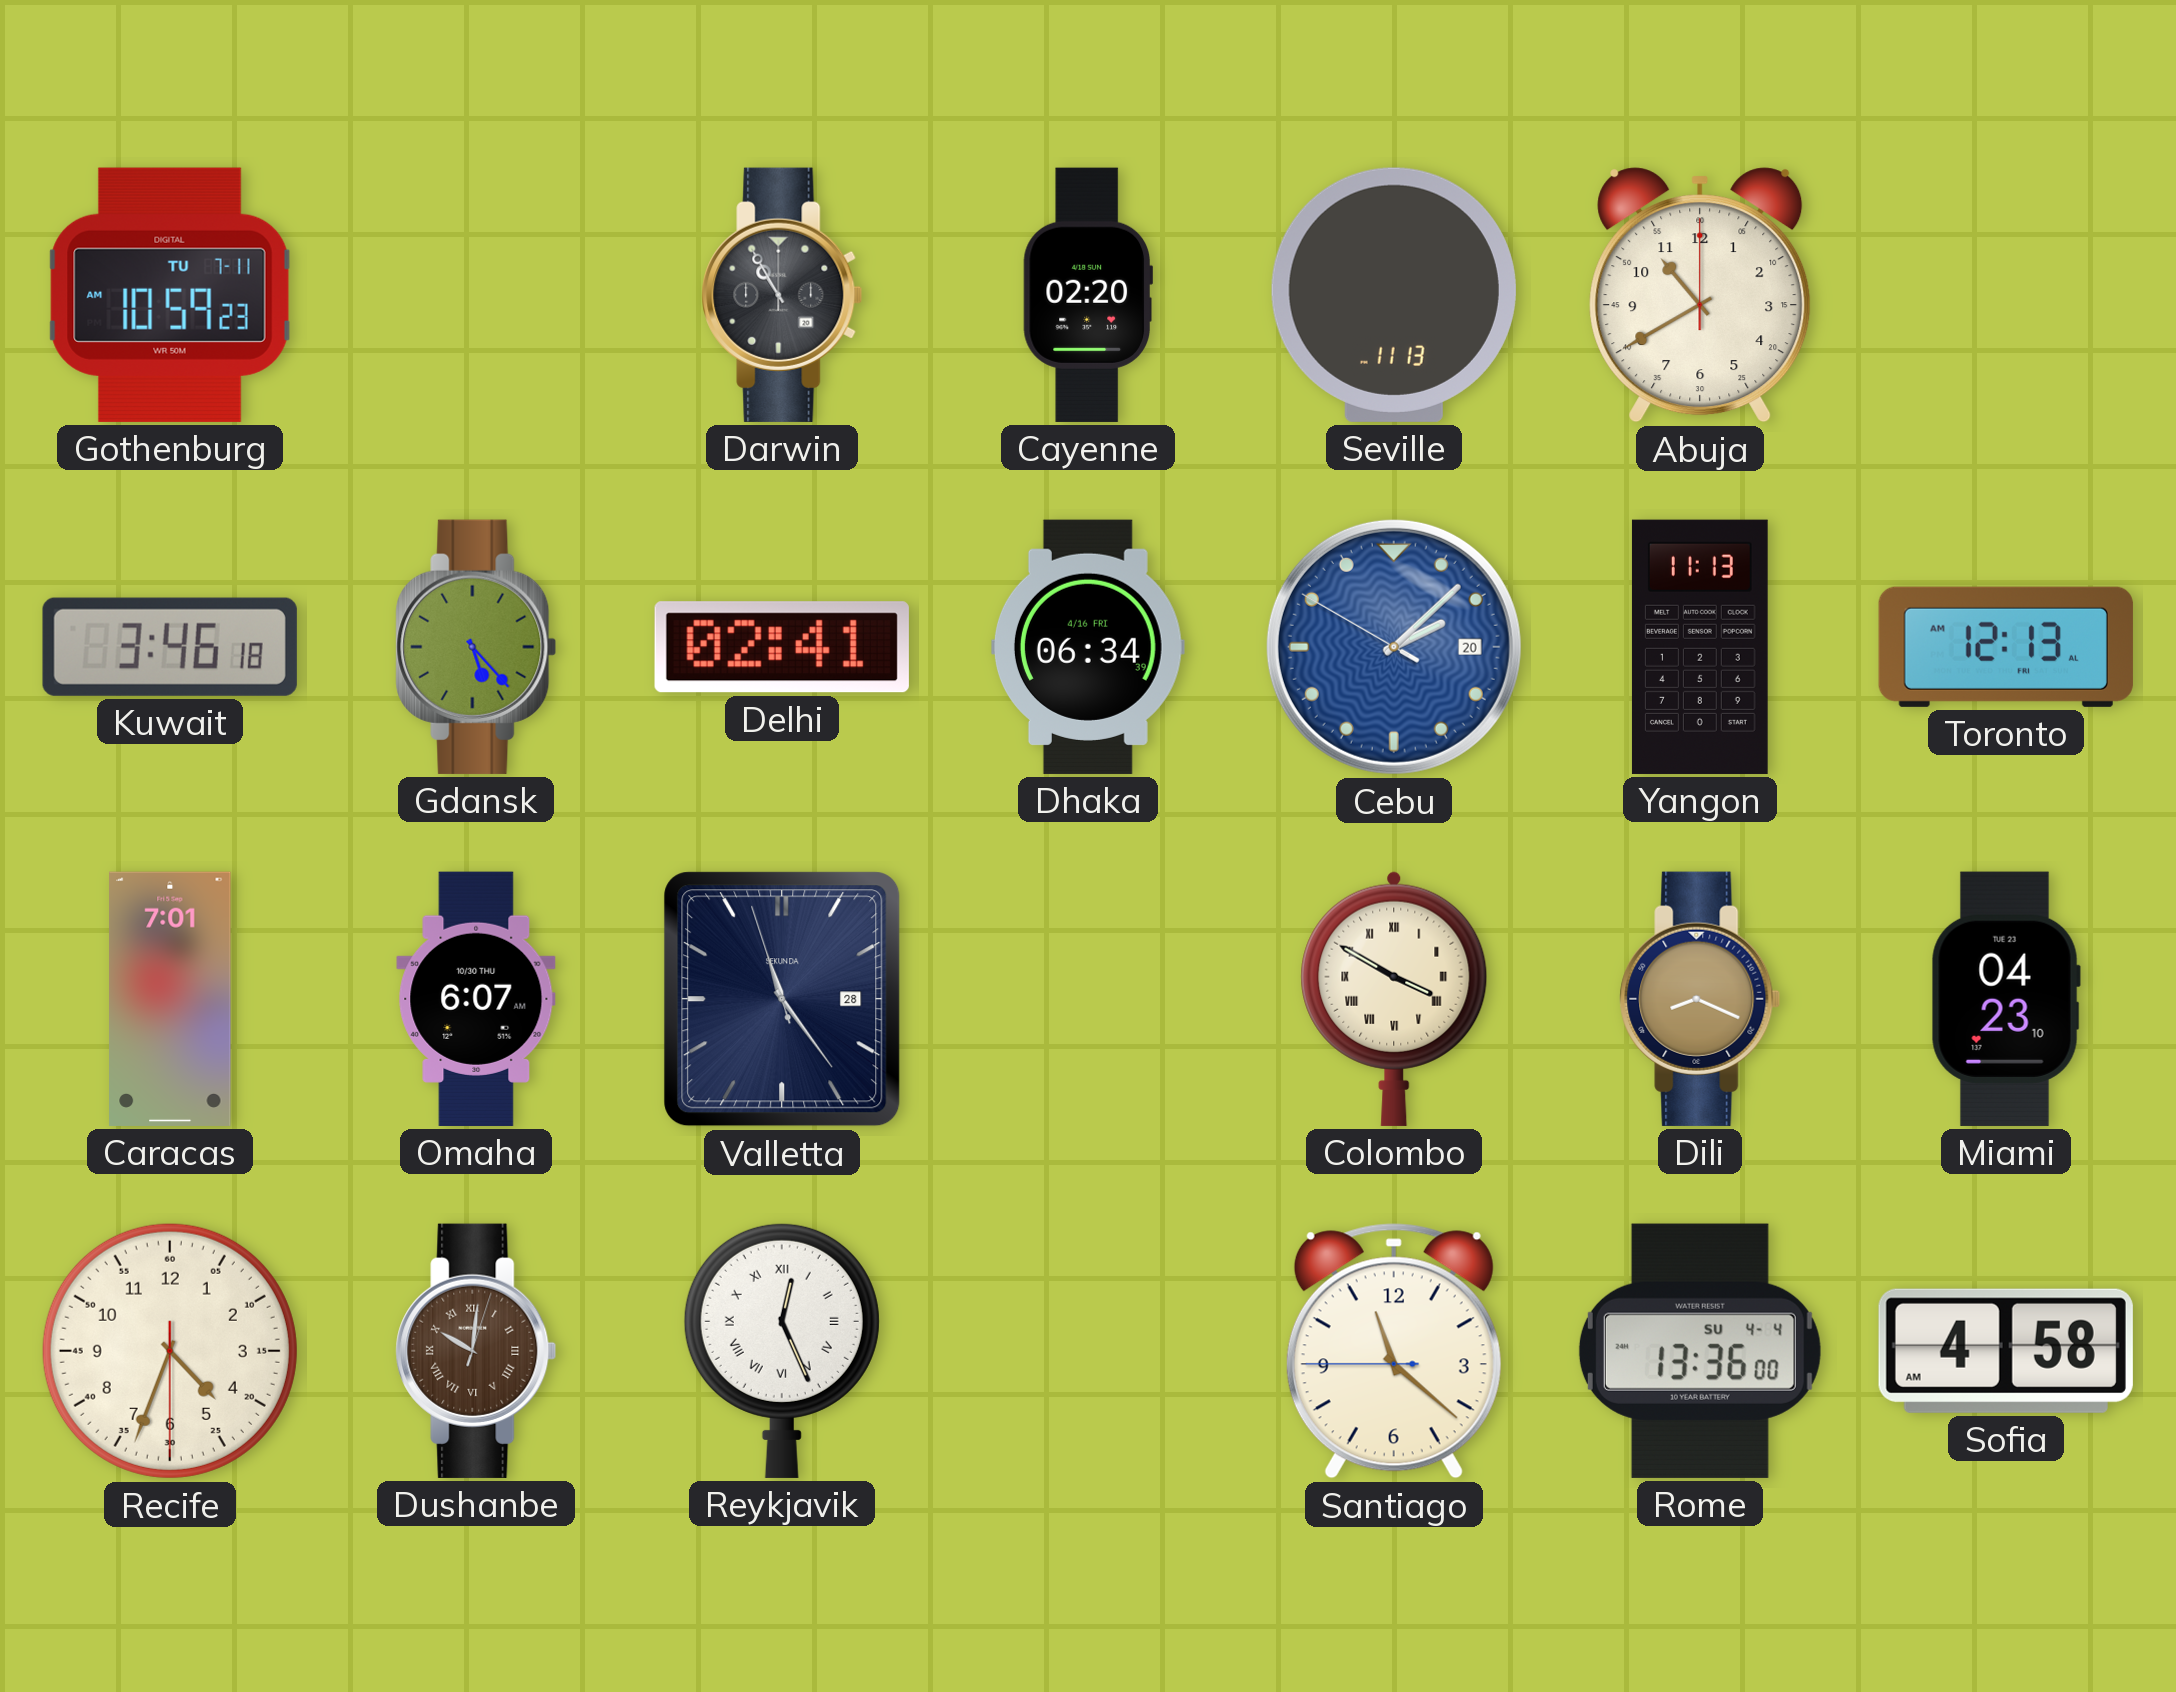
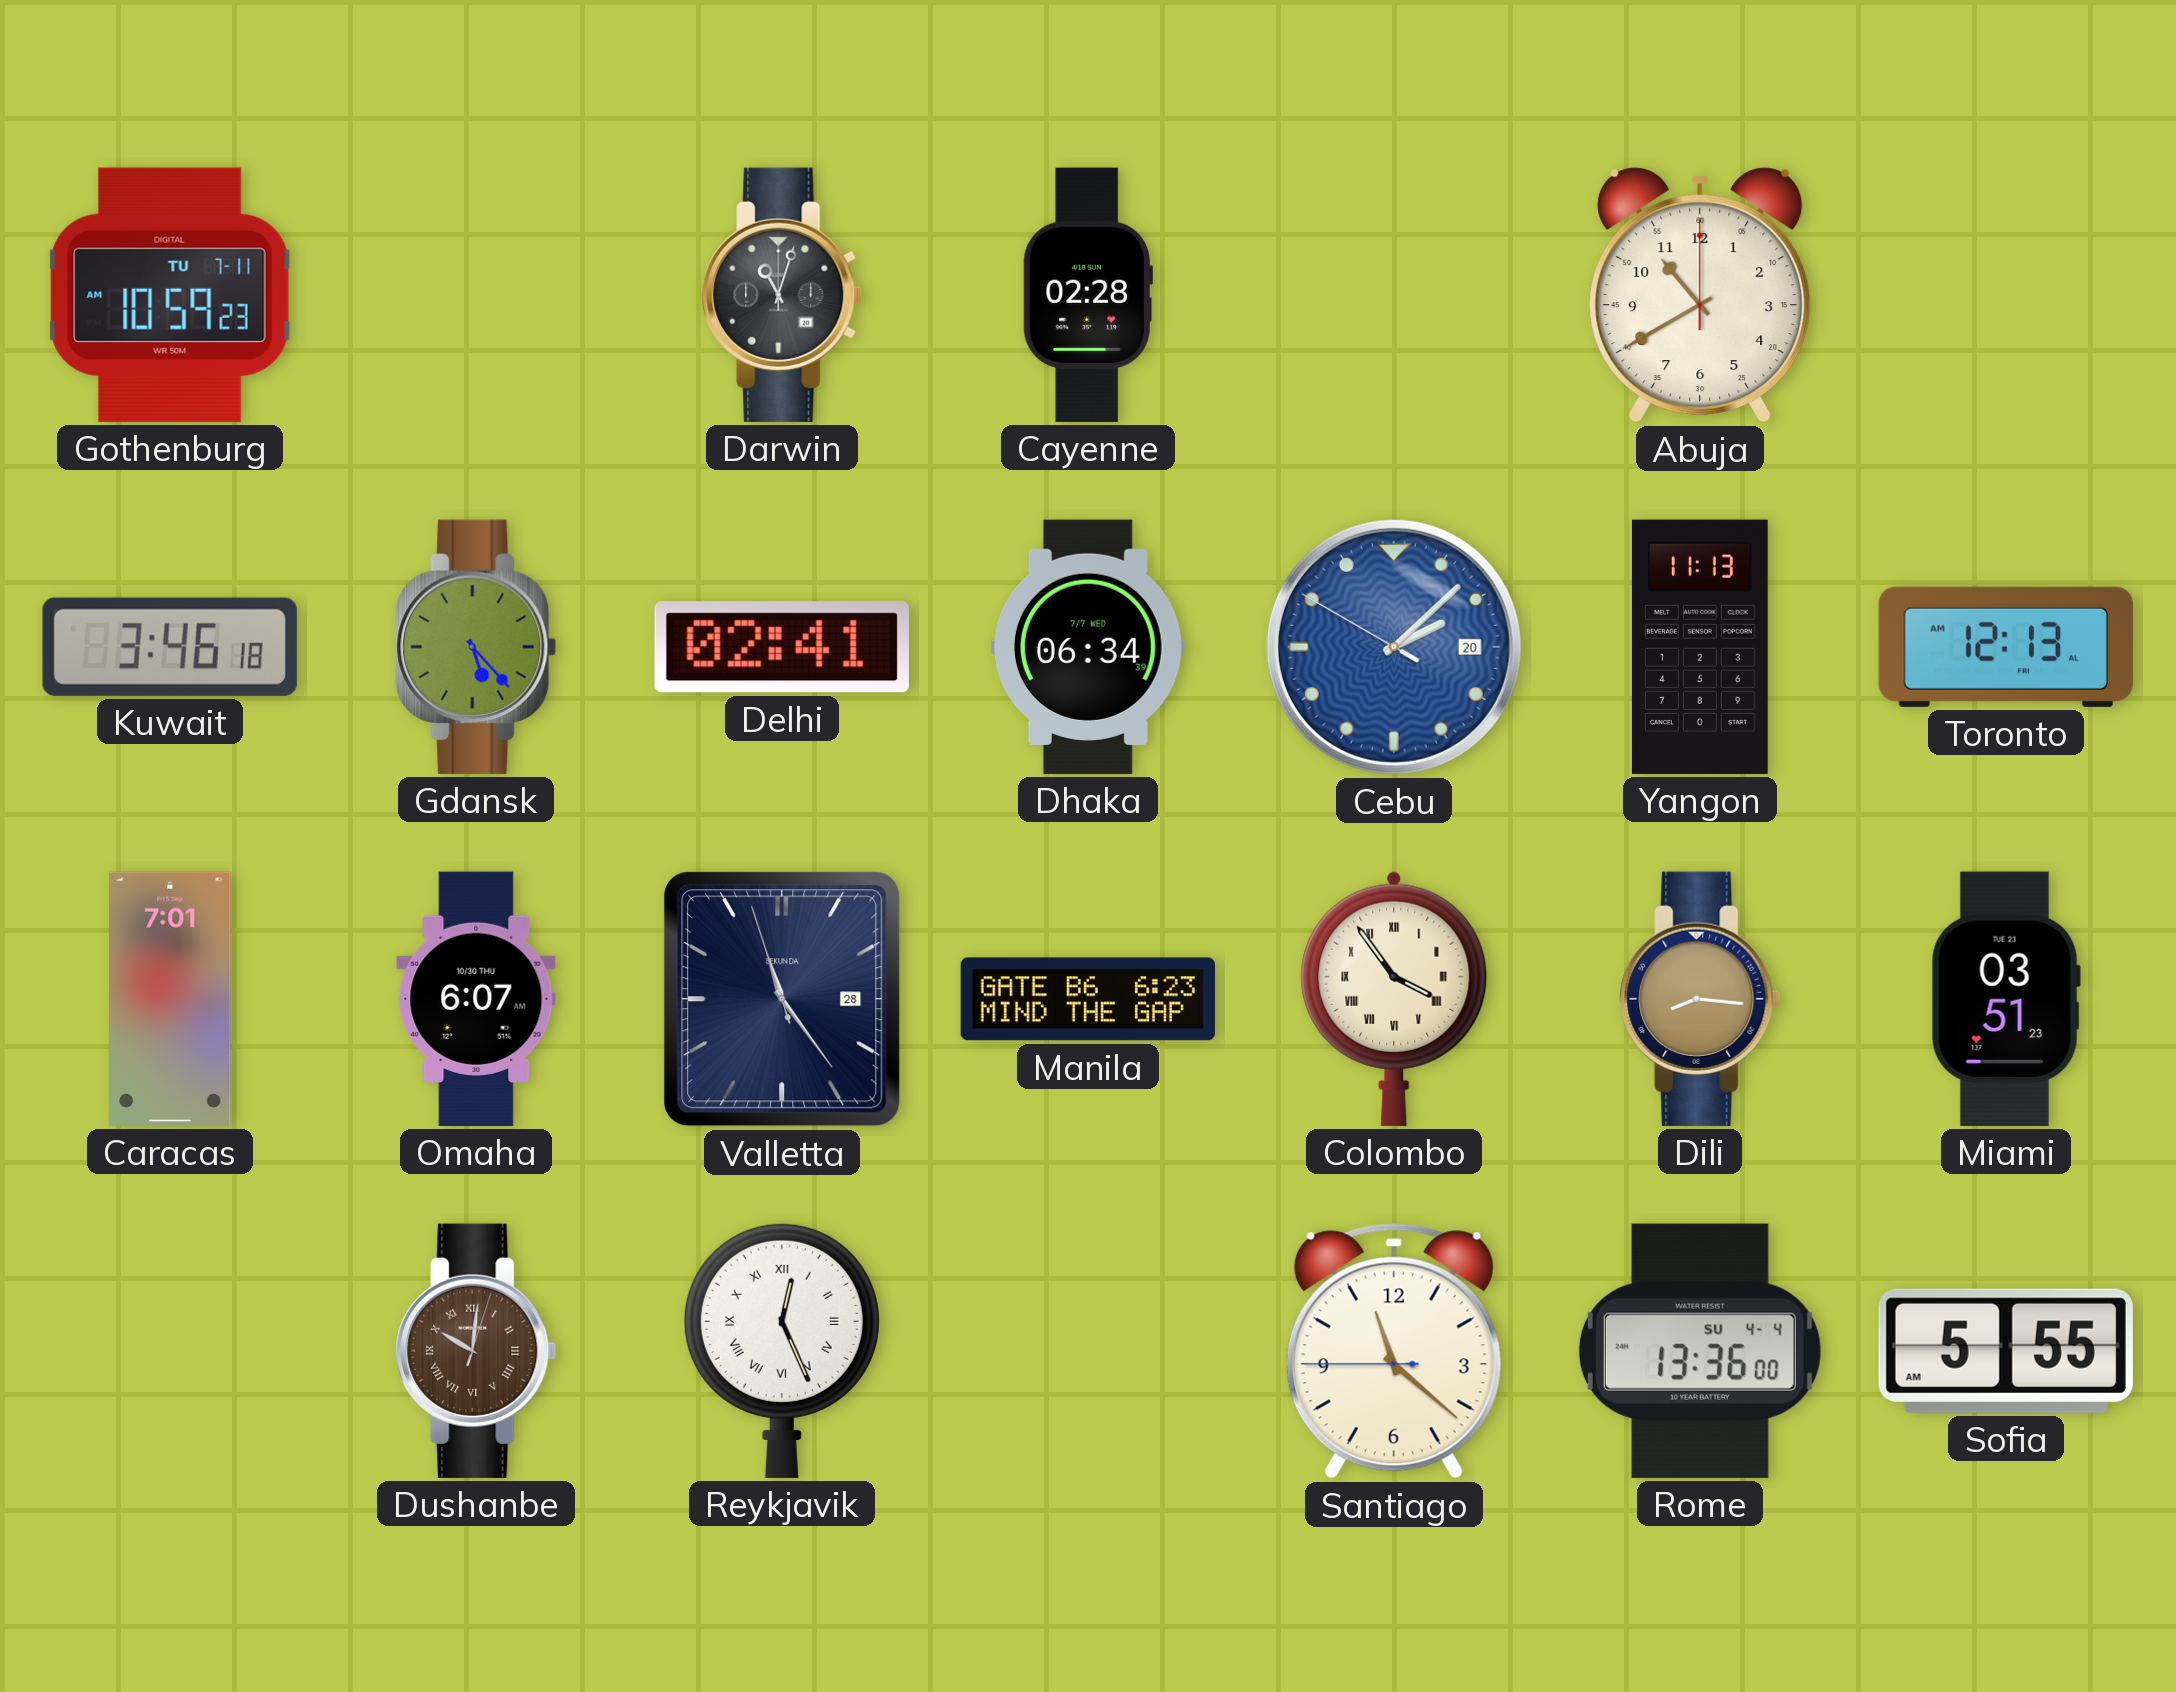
Darwin: 10:55 -> 11:03
Cayenne: 02:20 -> 02:28
Seville: 11:13 -> none
Dhaka date: 4/16 FRI -> 7/7 WED
Manila: none -> 6:23
Colombo: 3:50 -> 3:54
Dili: 8:19 -> 8:16
Miami: 04:23 -> 03:51
Recife: 4:33 -> none
Sofia: 4:58 -> 5:55
